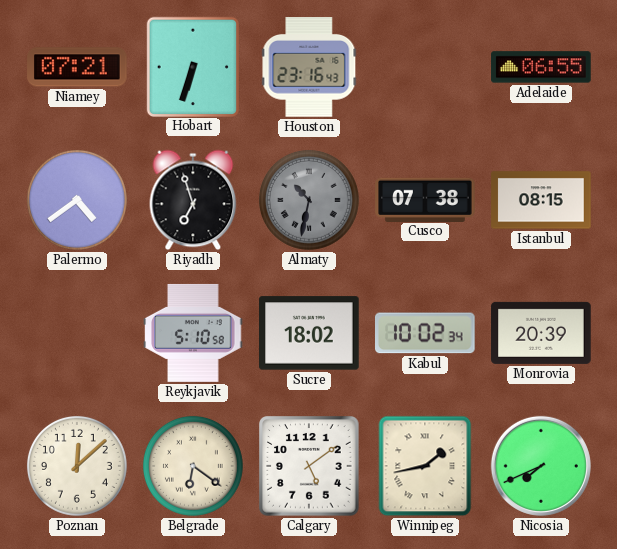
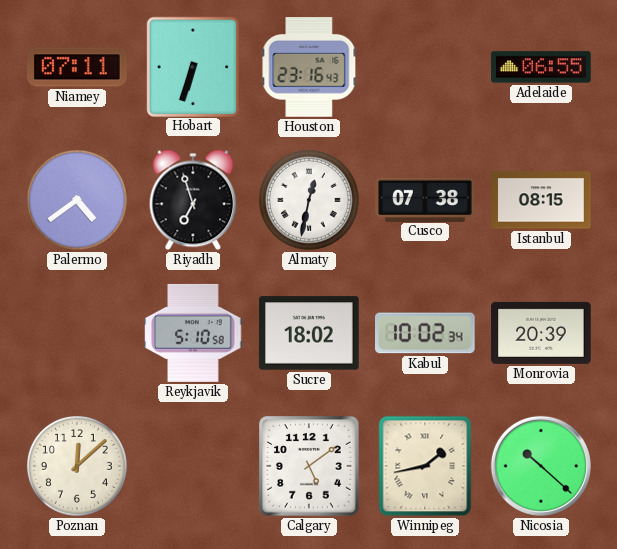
Niamey: 07:21 -> 07:11
Almaty: 10:32 -> 12:32
Almaty dial: grey -> white
Belgrade: 6:21 -> none
Nicosia: 7:41 -> 10:22
